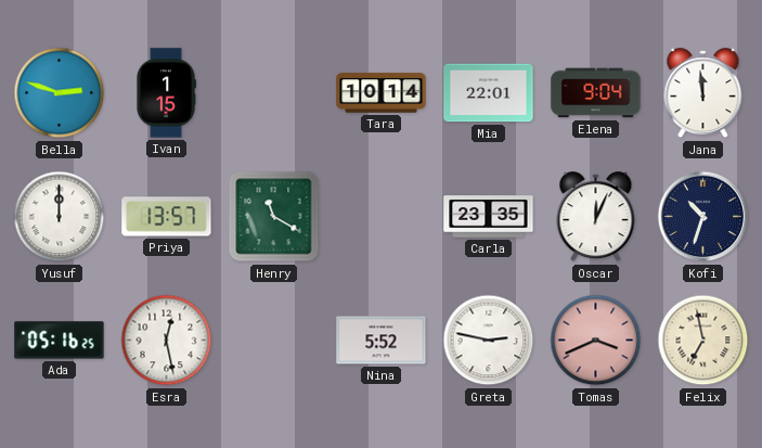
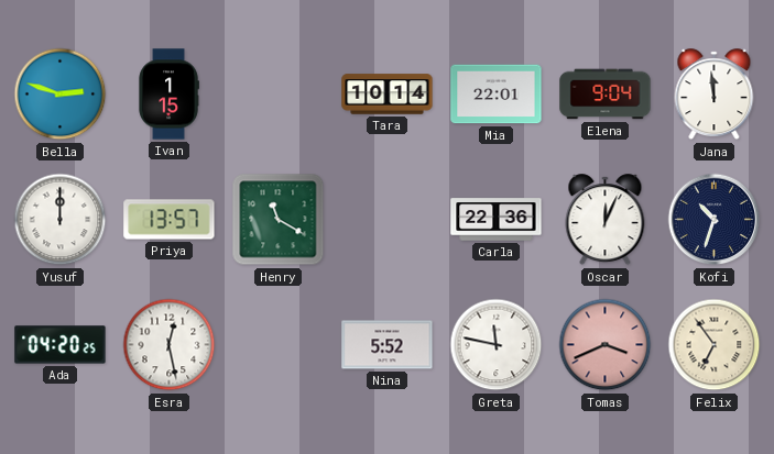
Carla: 23:35 -> 22:36
Ada: 05:16 -> 04:20
Greta: 2:47 -> 11:47
Felix: 6:58 -> 6:54
